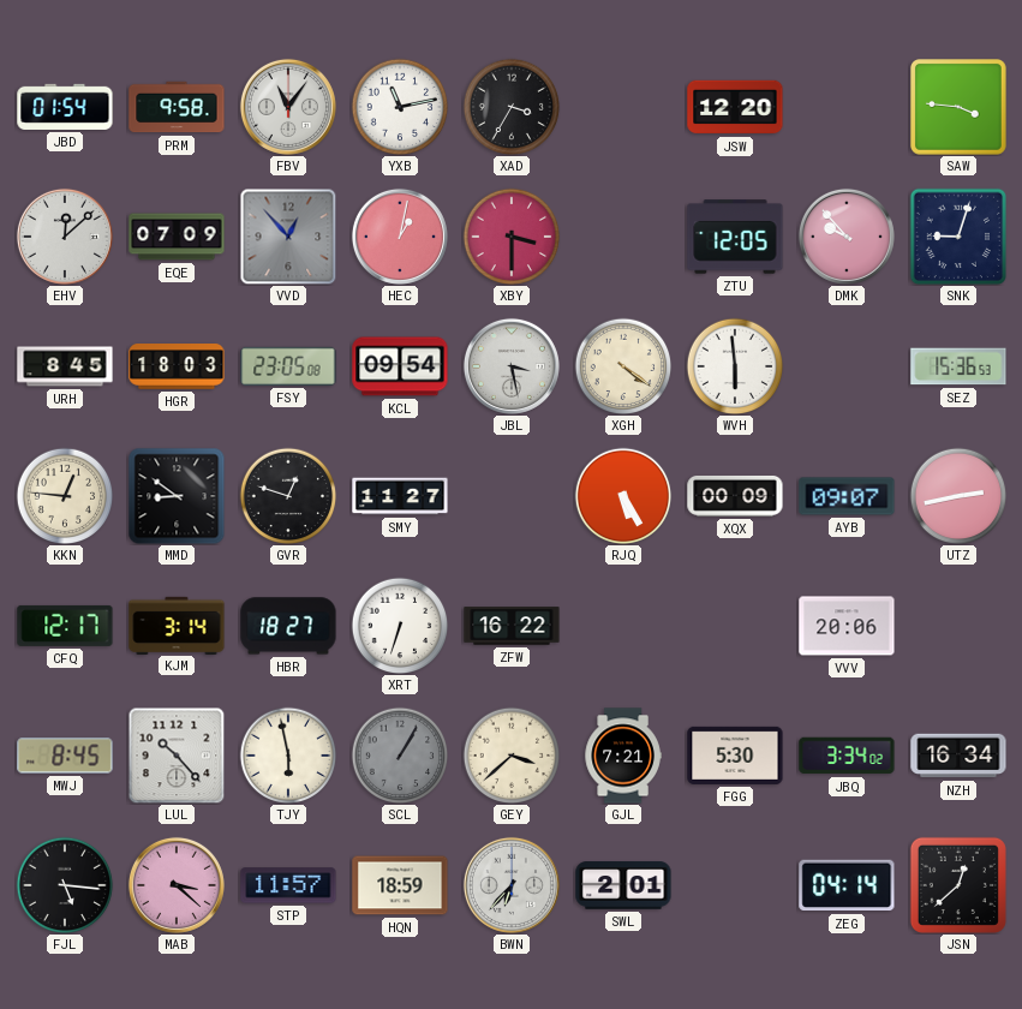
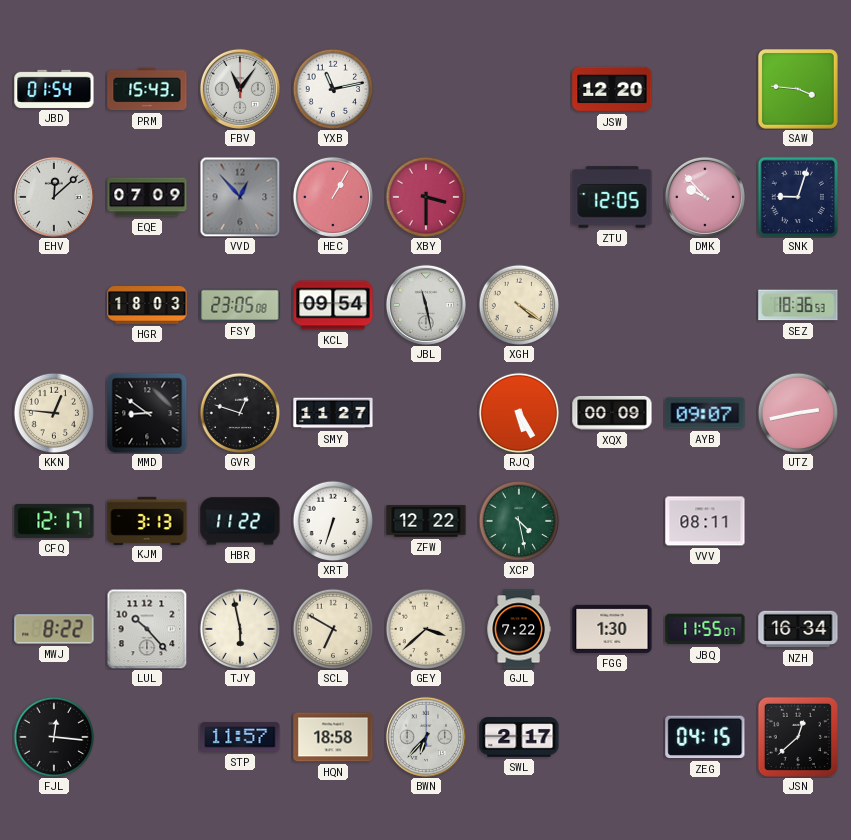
PRM: 9:58 -> 15:43
XAD: 3:35 -> none
HEC: 1:02 -> 1:05
URH: 8:45 -> none
JBL: 3:28 -> 11:28
WVH: 5:59 -> none
SEZ: 15:36 -> 18:36
KJM: 3:14 -> 3:13
HBR: 18:27 -> 11:22
ZFW: 16:22 -> 12:22
XCP: none -> 4:28
VVV: 20:06 -> 08:11
MWJ: 8:45 -> 8:22
SCL: 1:05 -> 6:50
SCL dial: grey -> cream
GJL: 7:21 -> 7:22
FGG: 5:30 -> 1:30
JBQ: 3:34 -> 11:55
FJL: 5:16 -> 12:16
MAB: 3:22 -> none
HQN: 18:59 -> 18:58
SWL: 2:01 -> 2:17
ZEG: 04:14 -> 04:15
